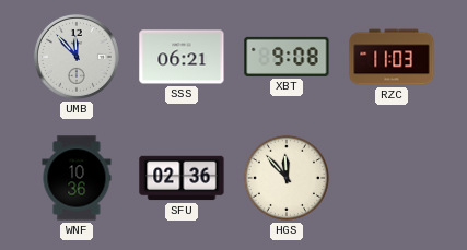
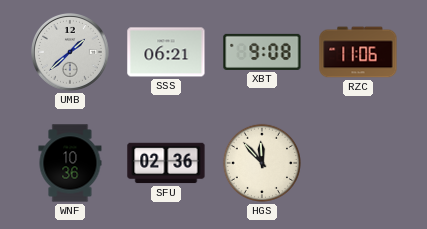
UMB: 11:53 -> 1:38
RZC: 11:03 -> 11:06
